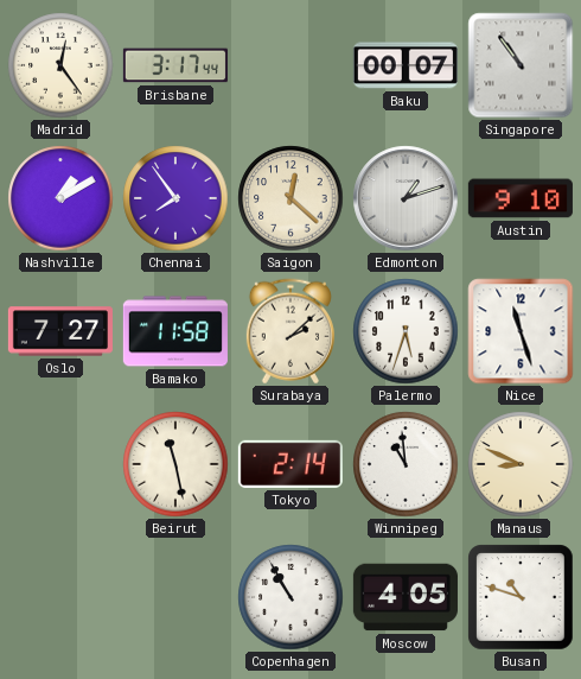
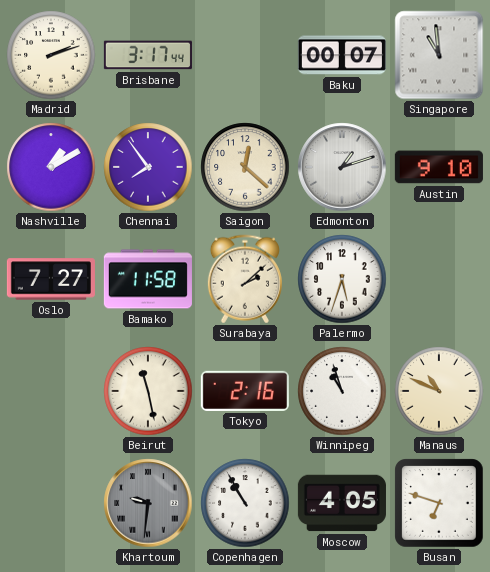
Madrid: 12:24 -> 2:12
Singapore: 10:54 -> 10:59
Nice: 11:27 -> none
Tokyo: 2:14 -> 2:16
Winnipeg: 10:59 -> 10:57
Manaus: 8:49 -> 10:49
Khartoum: none -> 9:31
Busan: 10:48 -> 6:48
